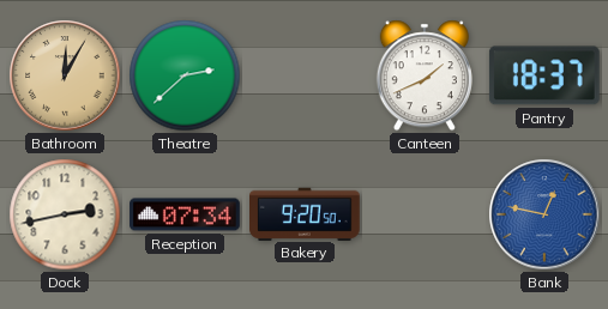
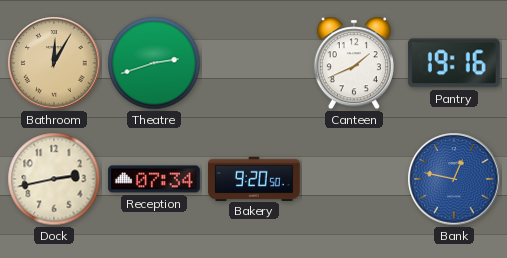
Theatre: 2:38 -> 2:42
Pantry: 18:37 -> 19:16
